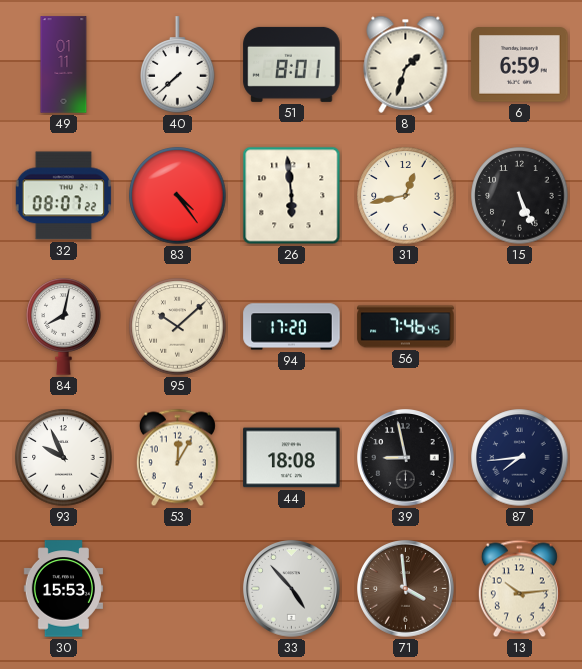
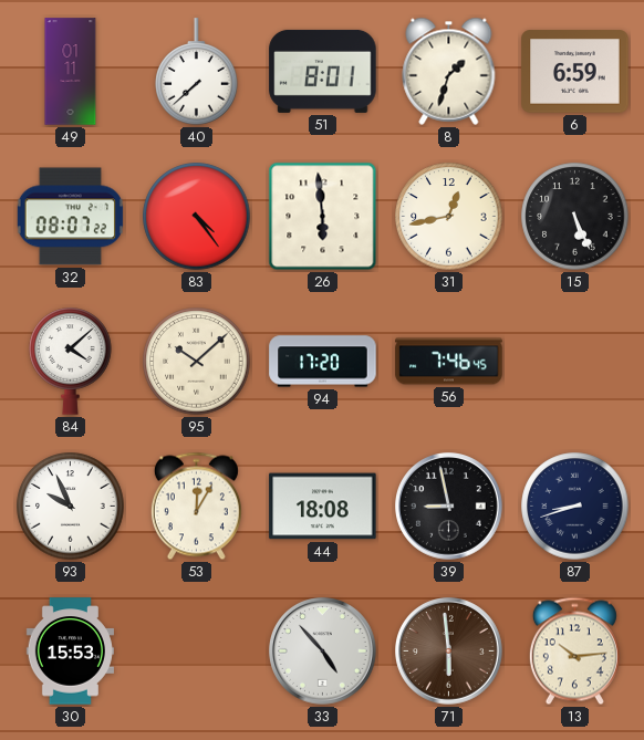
84: 8:02 -> 4:08
87: 7:44 -> 8:42
71: 3:59 -> 5:59
